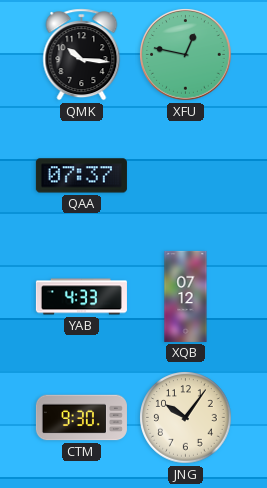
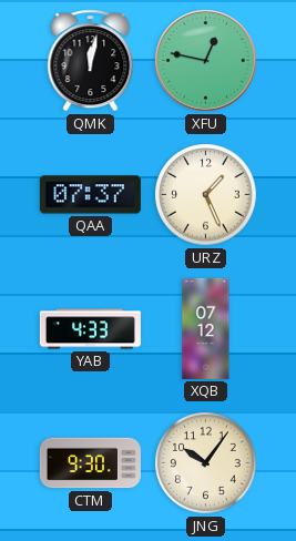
QMK: 10:16 -> 12:02
URZ: none -> 1:26
